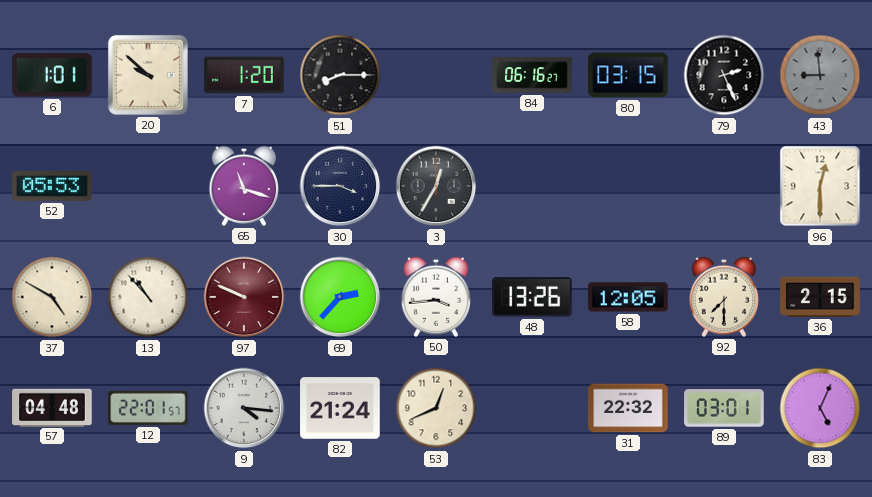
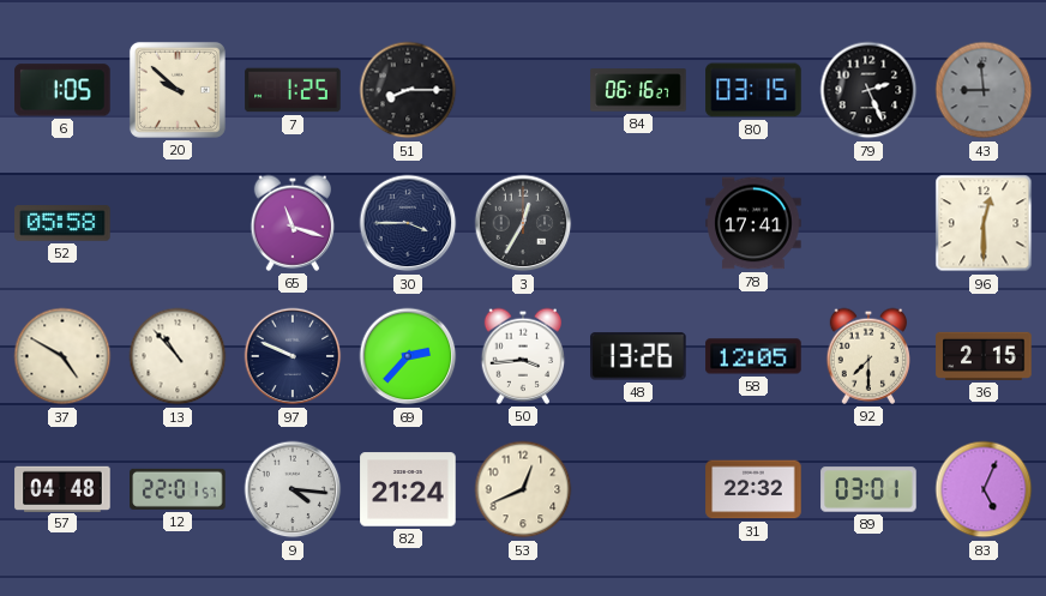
6: 1:01 -> 1:05
7: 1:20 -> 1:25
52: 05:53 -> 05:58
78: none -> 17:41
97 dial: burgundy -> navy
